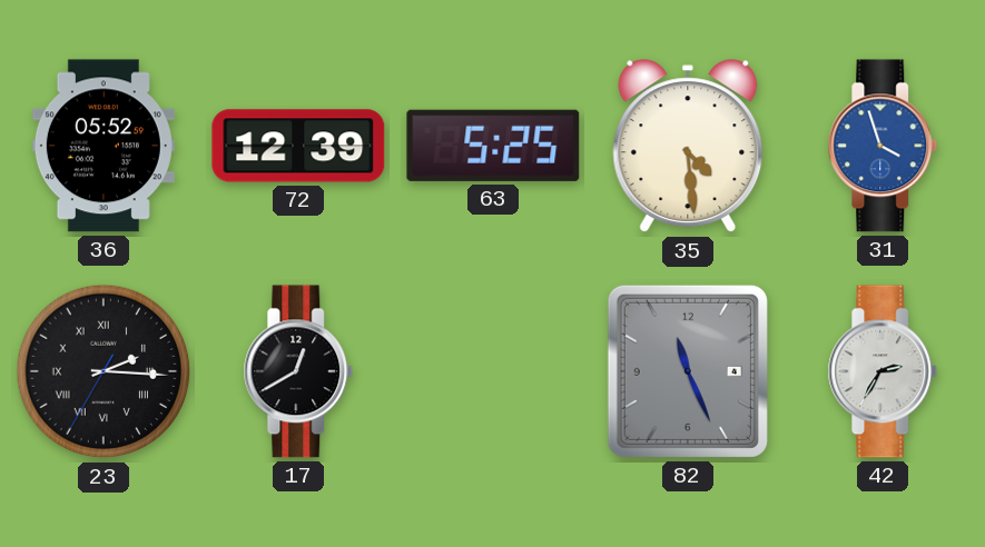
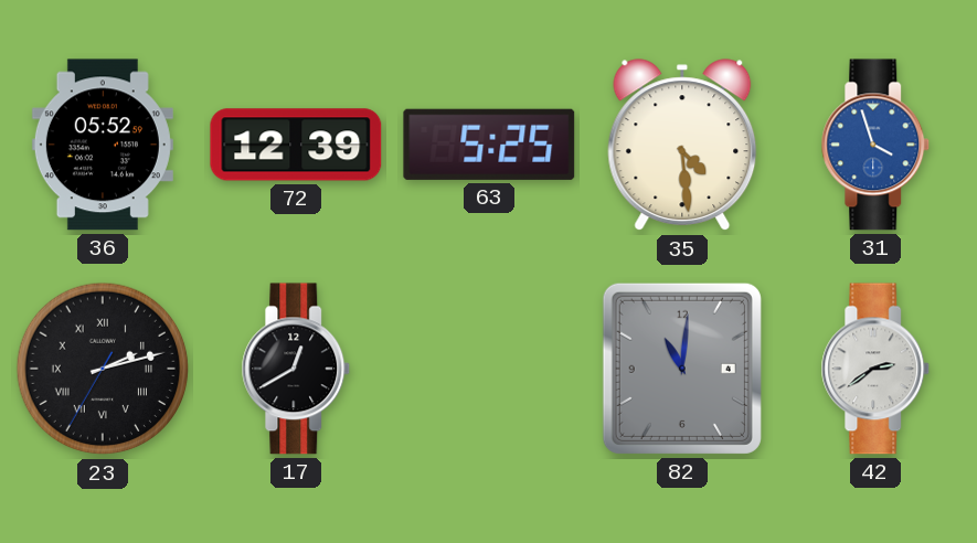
23: 2:15 -> 2:12
82: 11:26 -> 11:01
42: 2:35 -> 2:39
